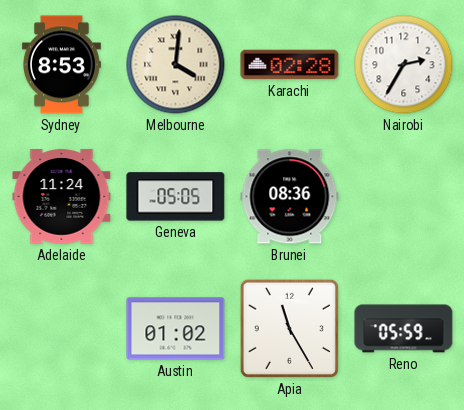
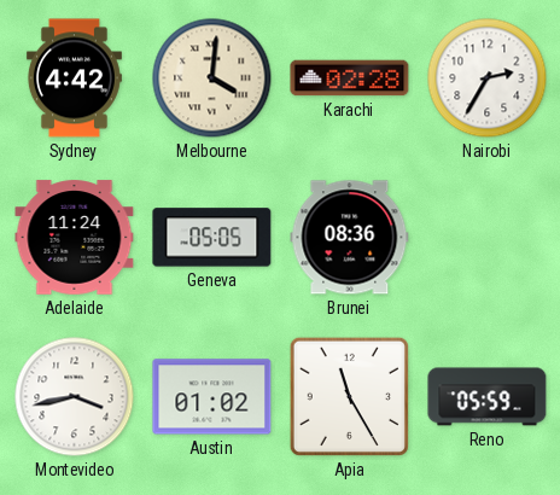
Sydney: 8:53 -> 4:42
Montevideo: none -> 3:43
